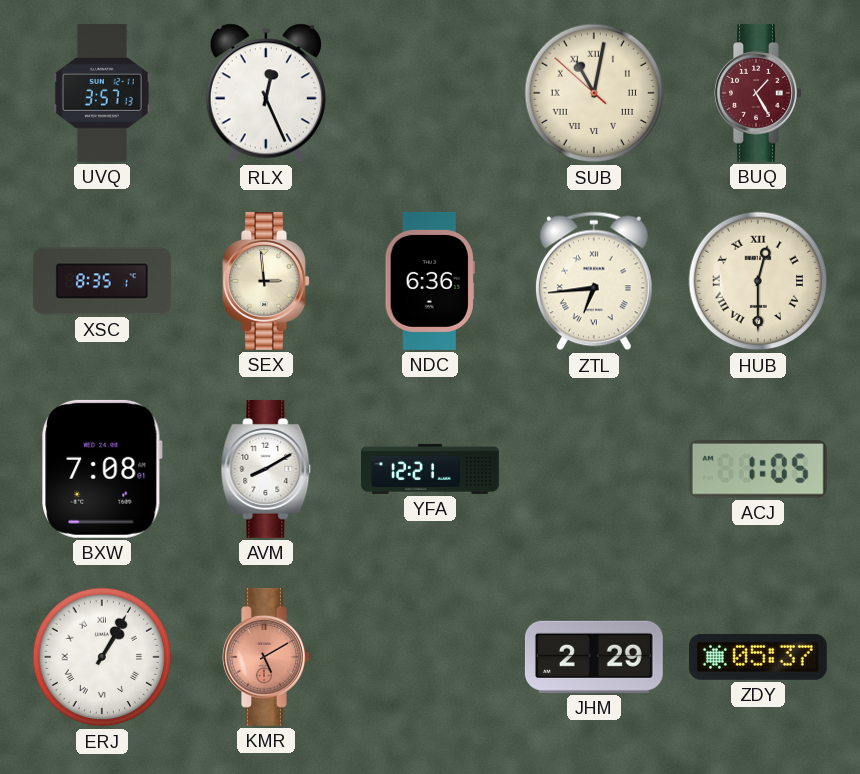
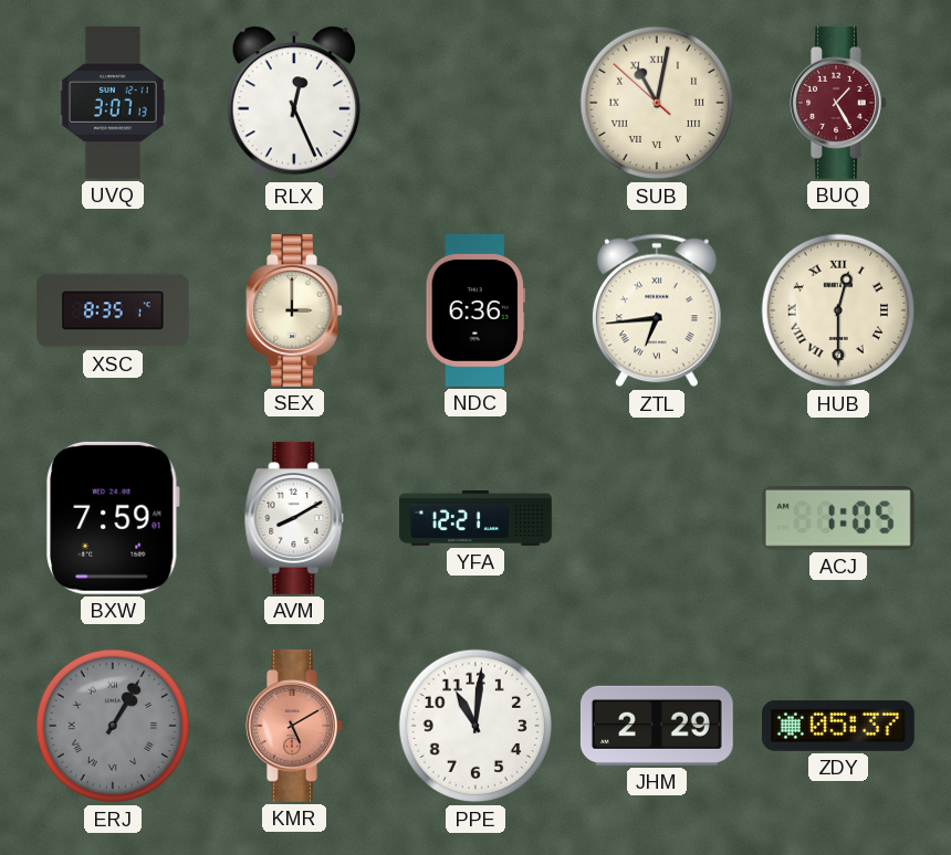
UVQ: 3:57 -> 3:07
SEX: 2:59 -> 3:00
BXW: 7:08 -> 7:59
ERJ dial: white -> grey
PPE: none -> 11:01
